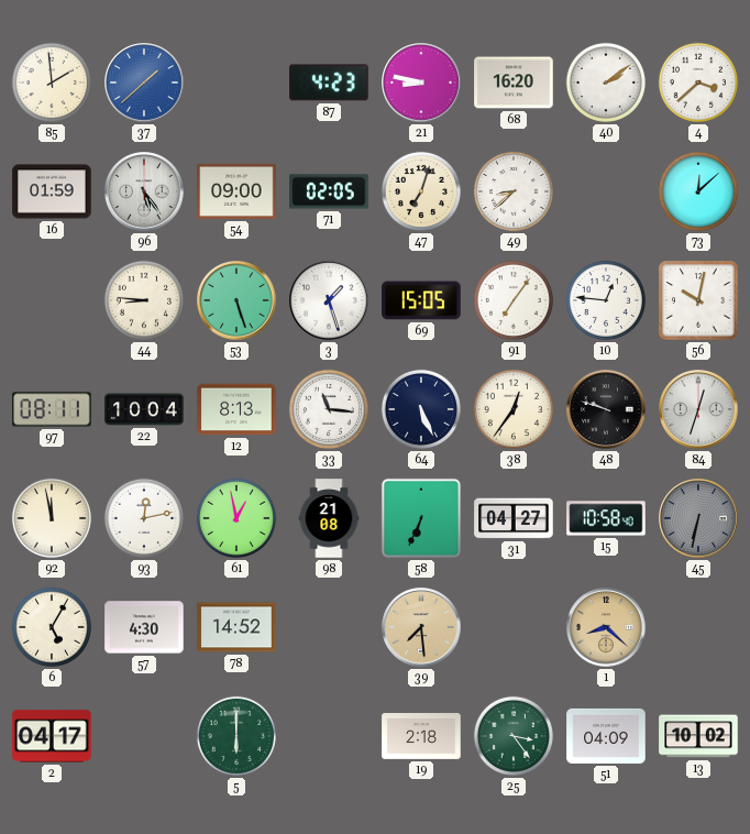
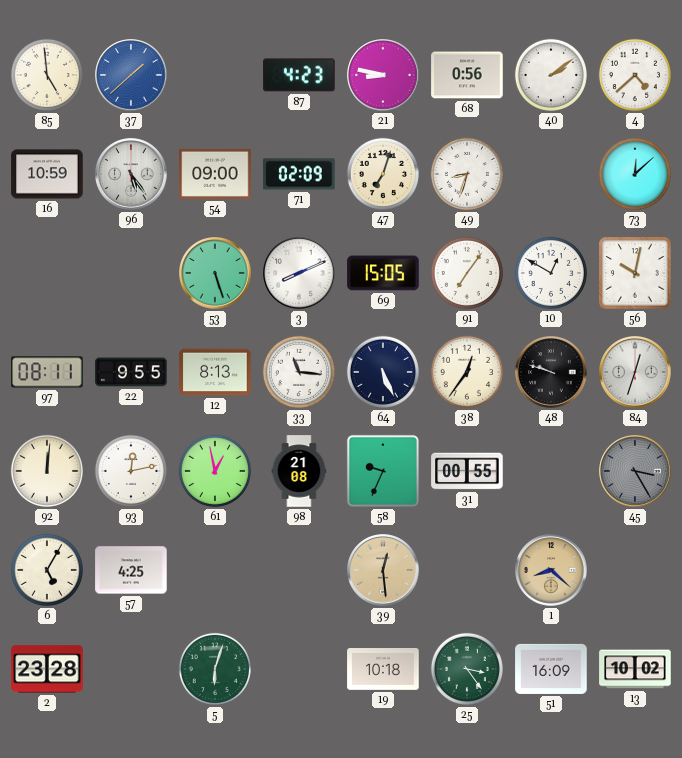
85: 1:59 -> 4:59
68: 16:20 -> 0:56
4: 3:38 -> 4:38
16: 01:59 -> 10:59
71: 02:05 -> 02:09
49: 8:38 -> 8:33
44: 8:46 -> none
3: 1:27 -> 8:11
10: 12:46 -> 12:50
22: 10:04 -> 9:55
92: 11:58 -> 12:01
58: 6:34 -> 9:34
31: 04:27 -> 00:55
15: 10:58 -> none
45: 6:32 -> 3:25
57: 4:30 -> 4:25
78: 14:52 -> none
39: 7:29 -> 12:29
2: 04:17 -> 23:28
5: 6:00 -> 6:03
19: 2:18 -> 10:18
51: 04:09 -> 16:09
